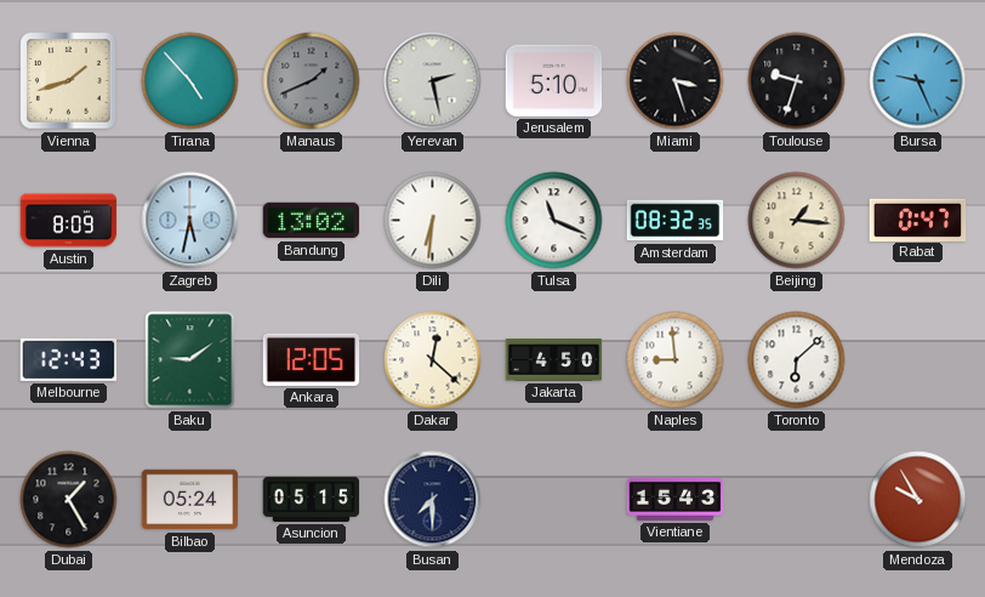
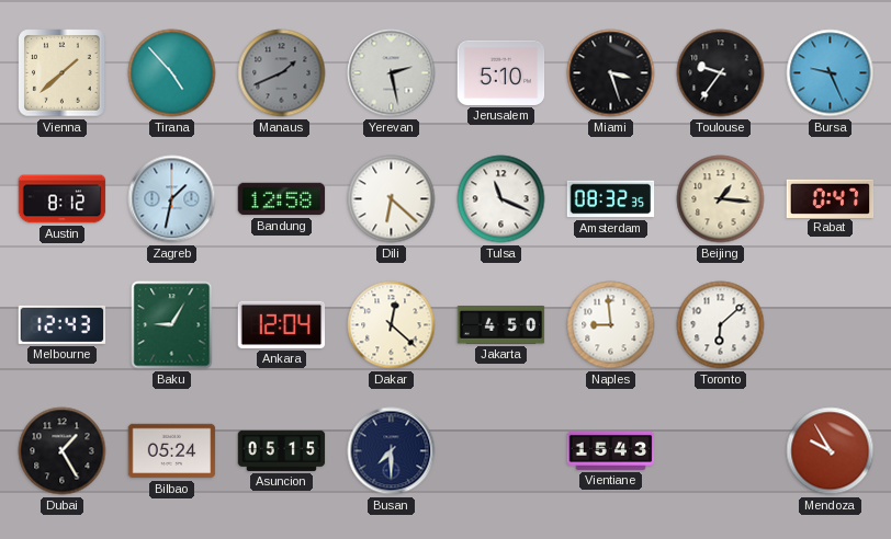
Vienna: 1:42 -> 1:38
Toulouse: 9:33 -> 9:36
Austin: 8:09 -> 8:12
Zagreb: 5:32 -> 1:32
Bandung: 13:02 -> 12:58
Dili: 6:31 -> 6:22
Baku: 9:09 -> 9:05
Ankara: 12:05 -> 12:04
